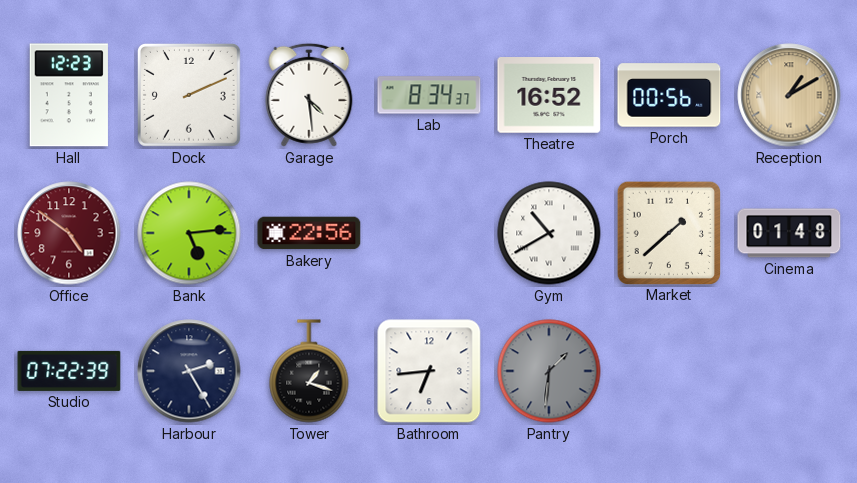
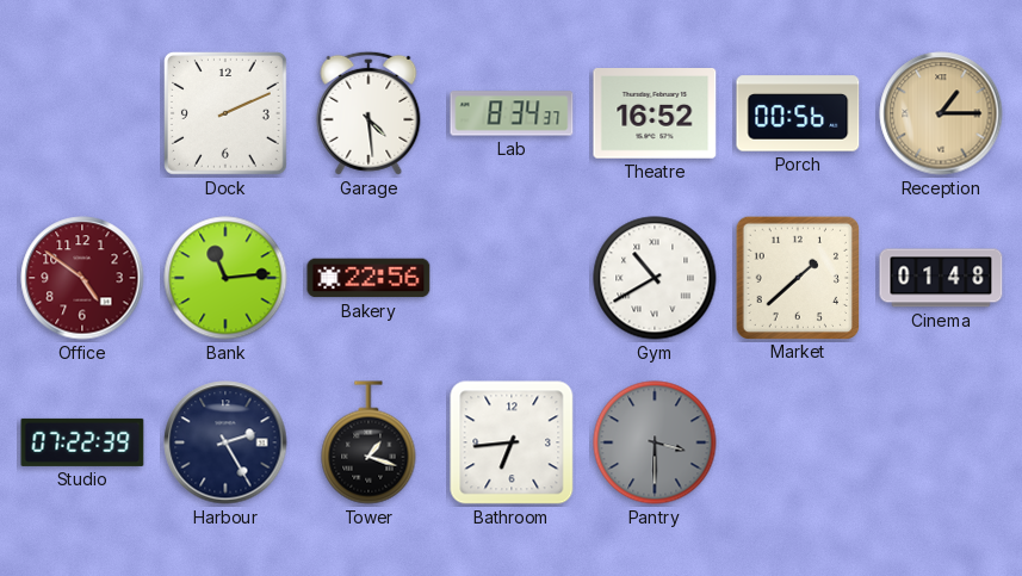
Hall: 12:23 -> none
Reception: 1:10 -> 1:15
Bank: 5:14 -> 11:14
Pantry: 1:31 -> 3:30
